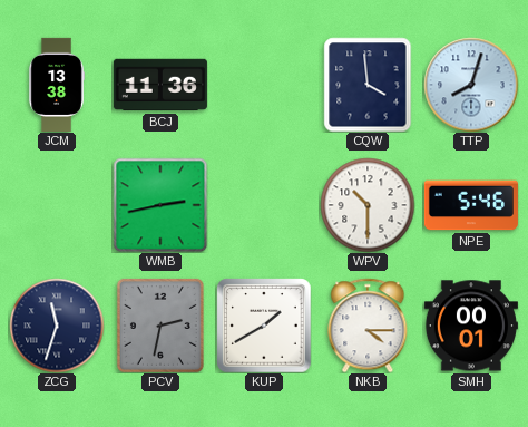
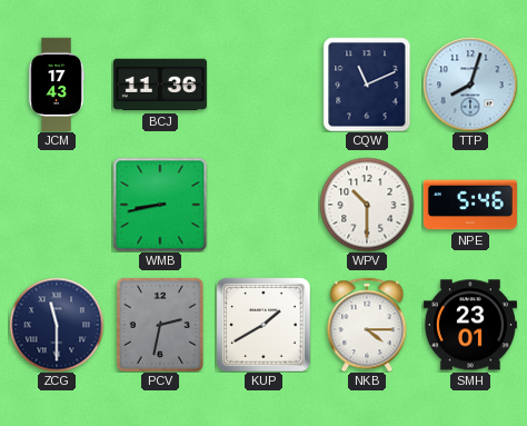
JCM: 13:38 -> 17:43
CQW: 3:59 -> 11:11
WMB: 2:43 -> 8:43
ZCG: 11:33 -> 11:30
SMH: 00:01 -> 23:01
